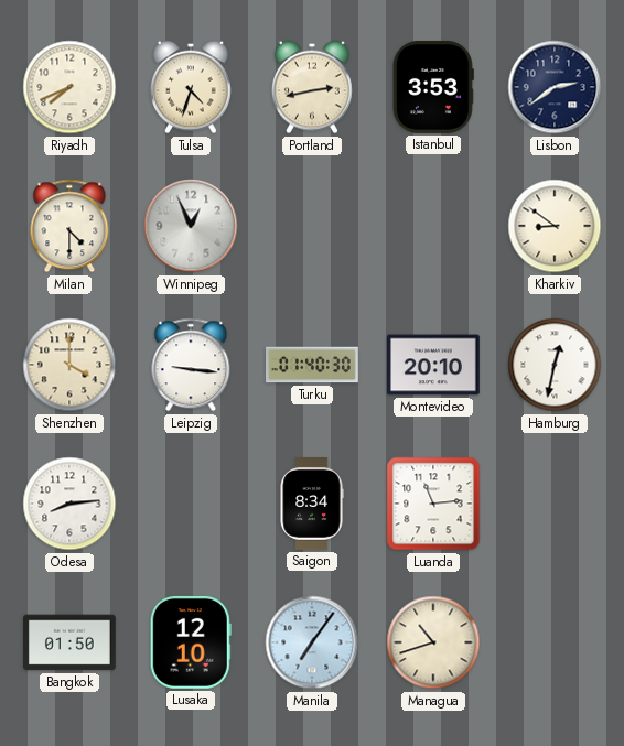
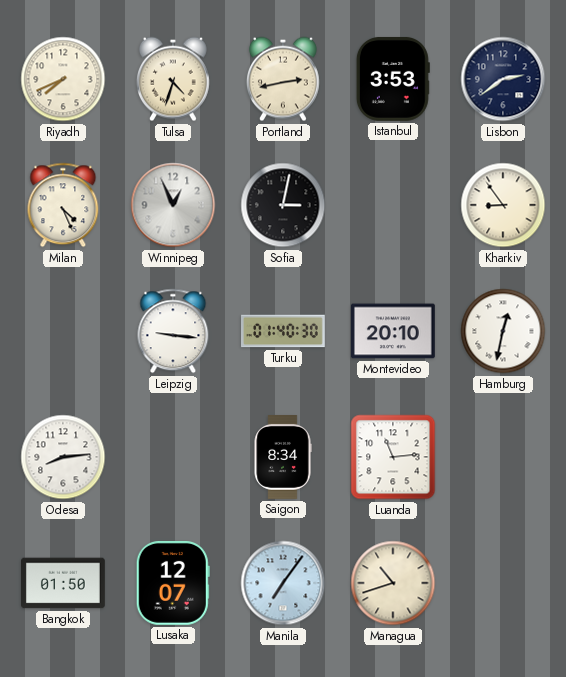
Milan: 4:30 -> 4:26
Sofia: none -> 3:02
Kharkiv: 8:51 -> 8:54
Shenzhen: 4:00 -> none
Lusaka: 12:10 -> 12:07
